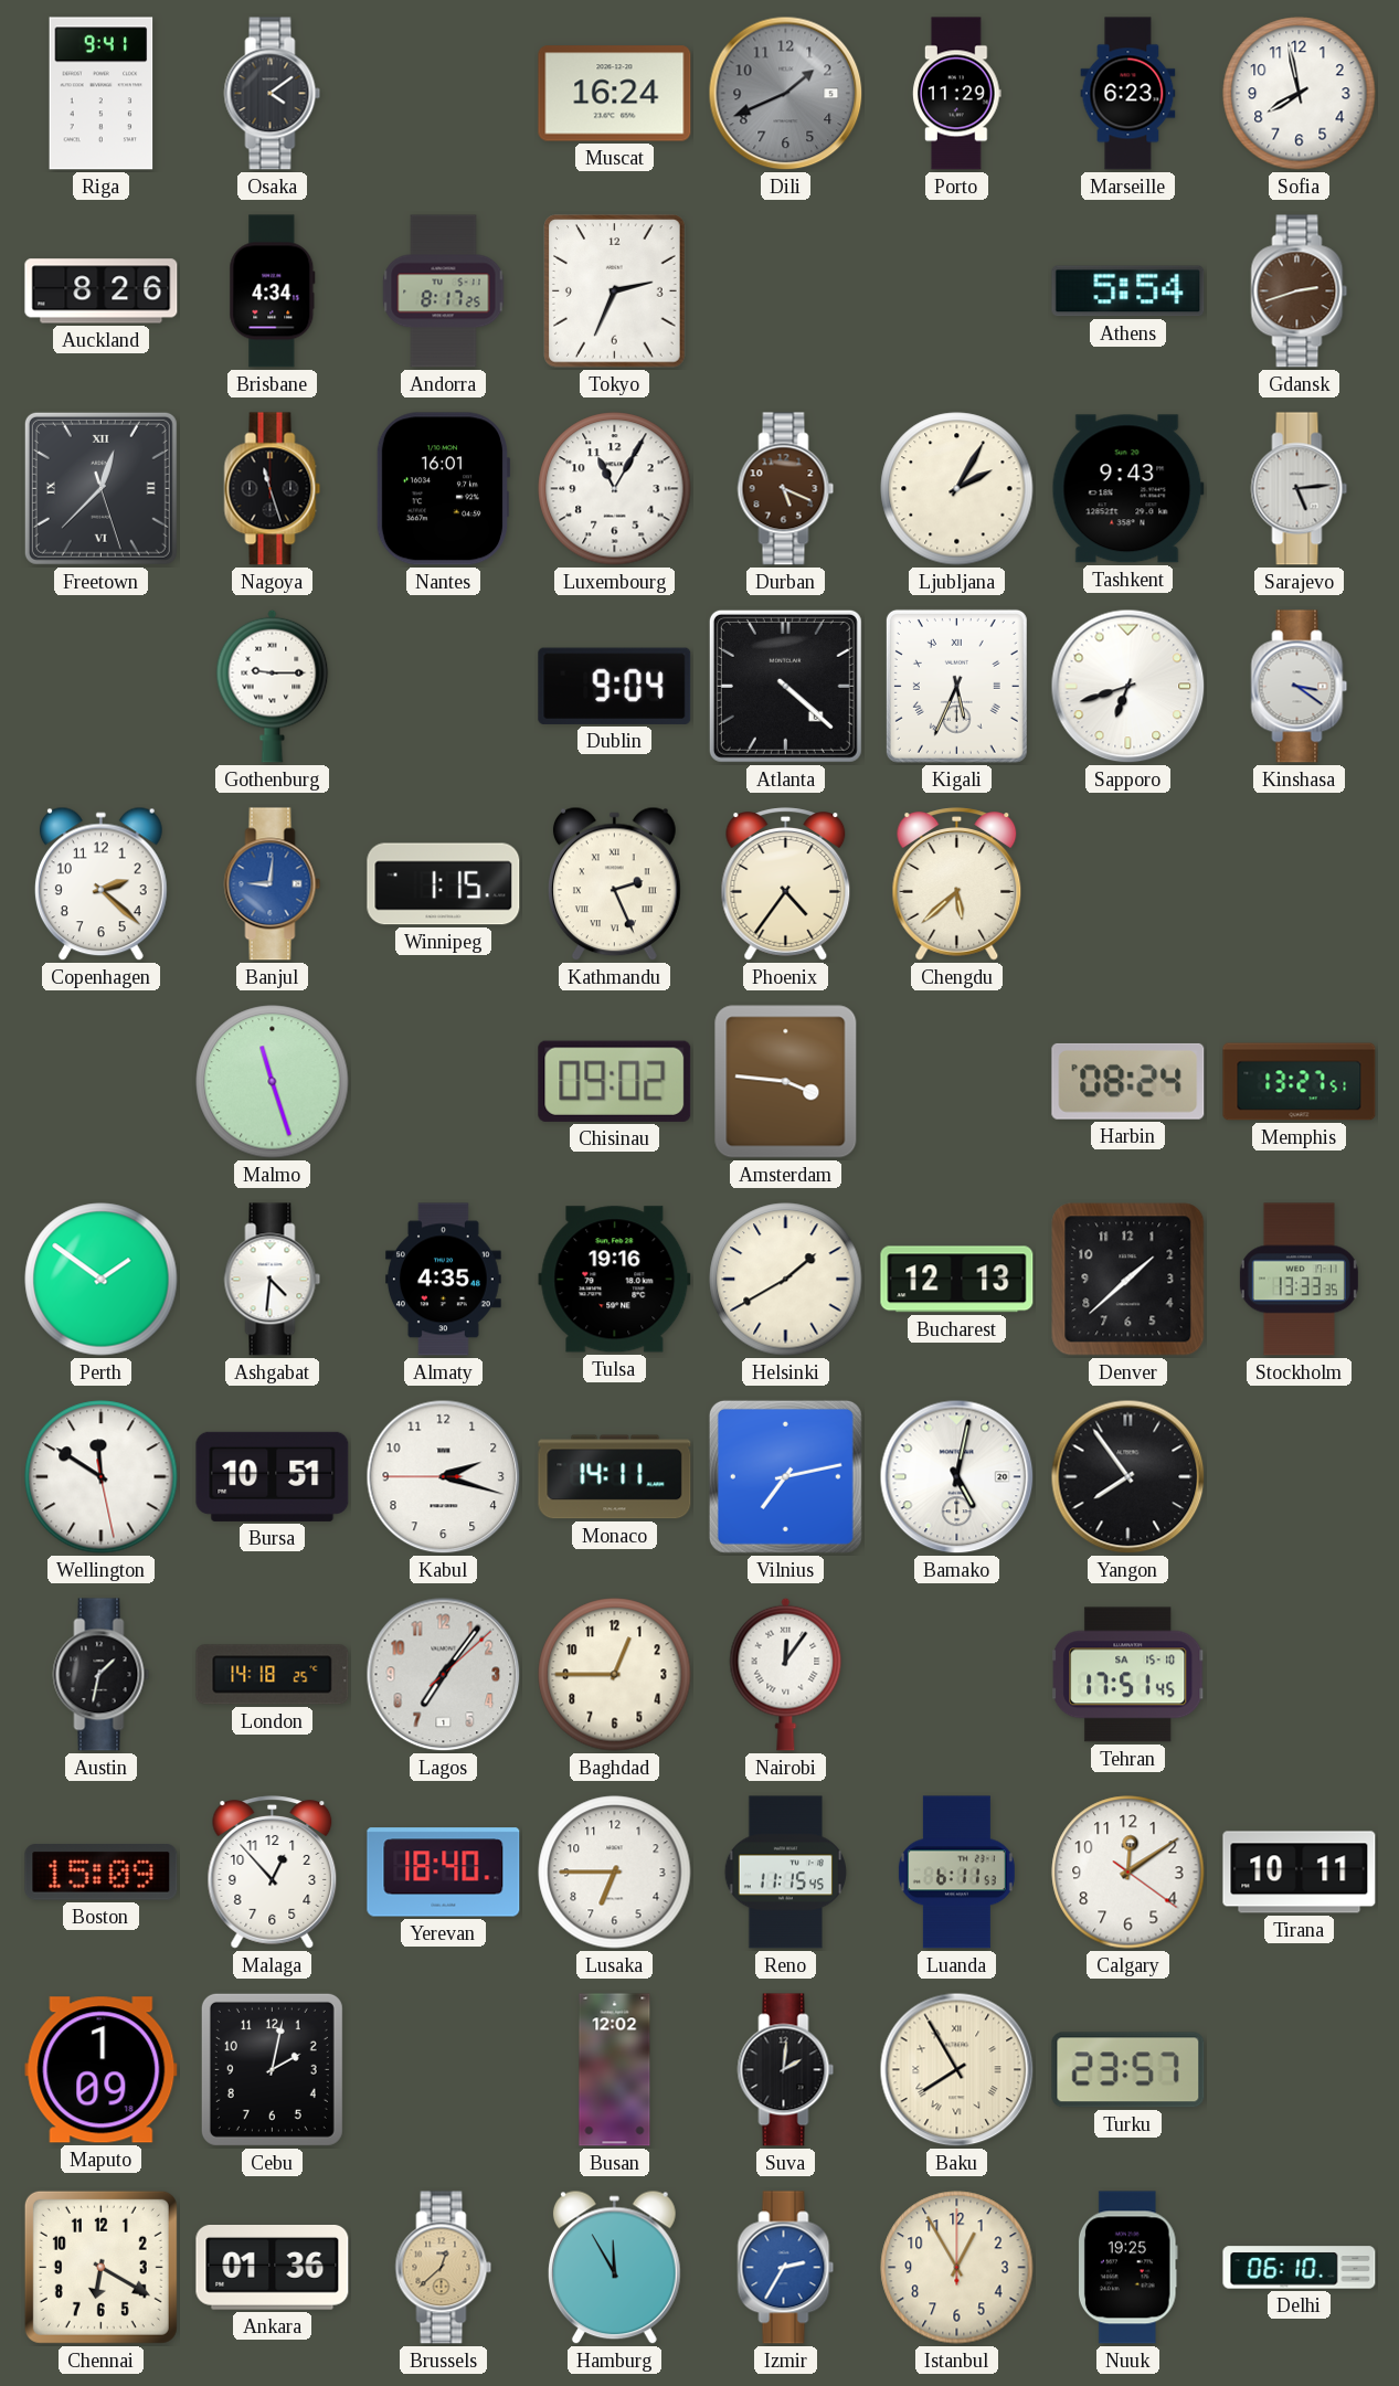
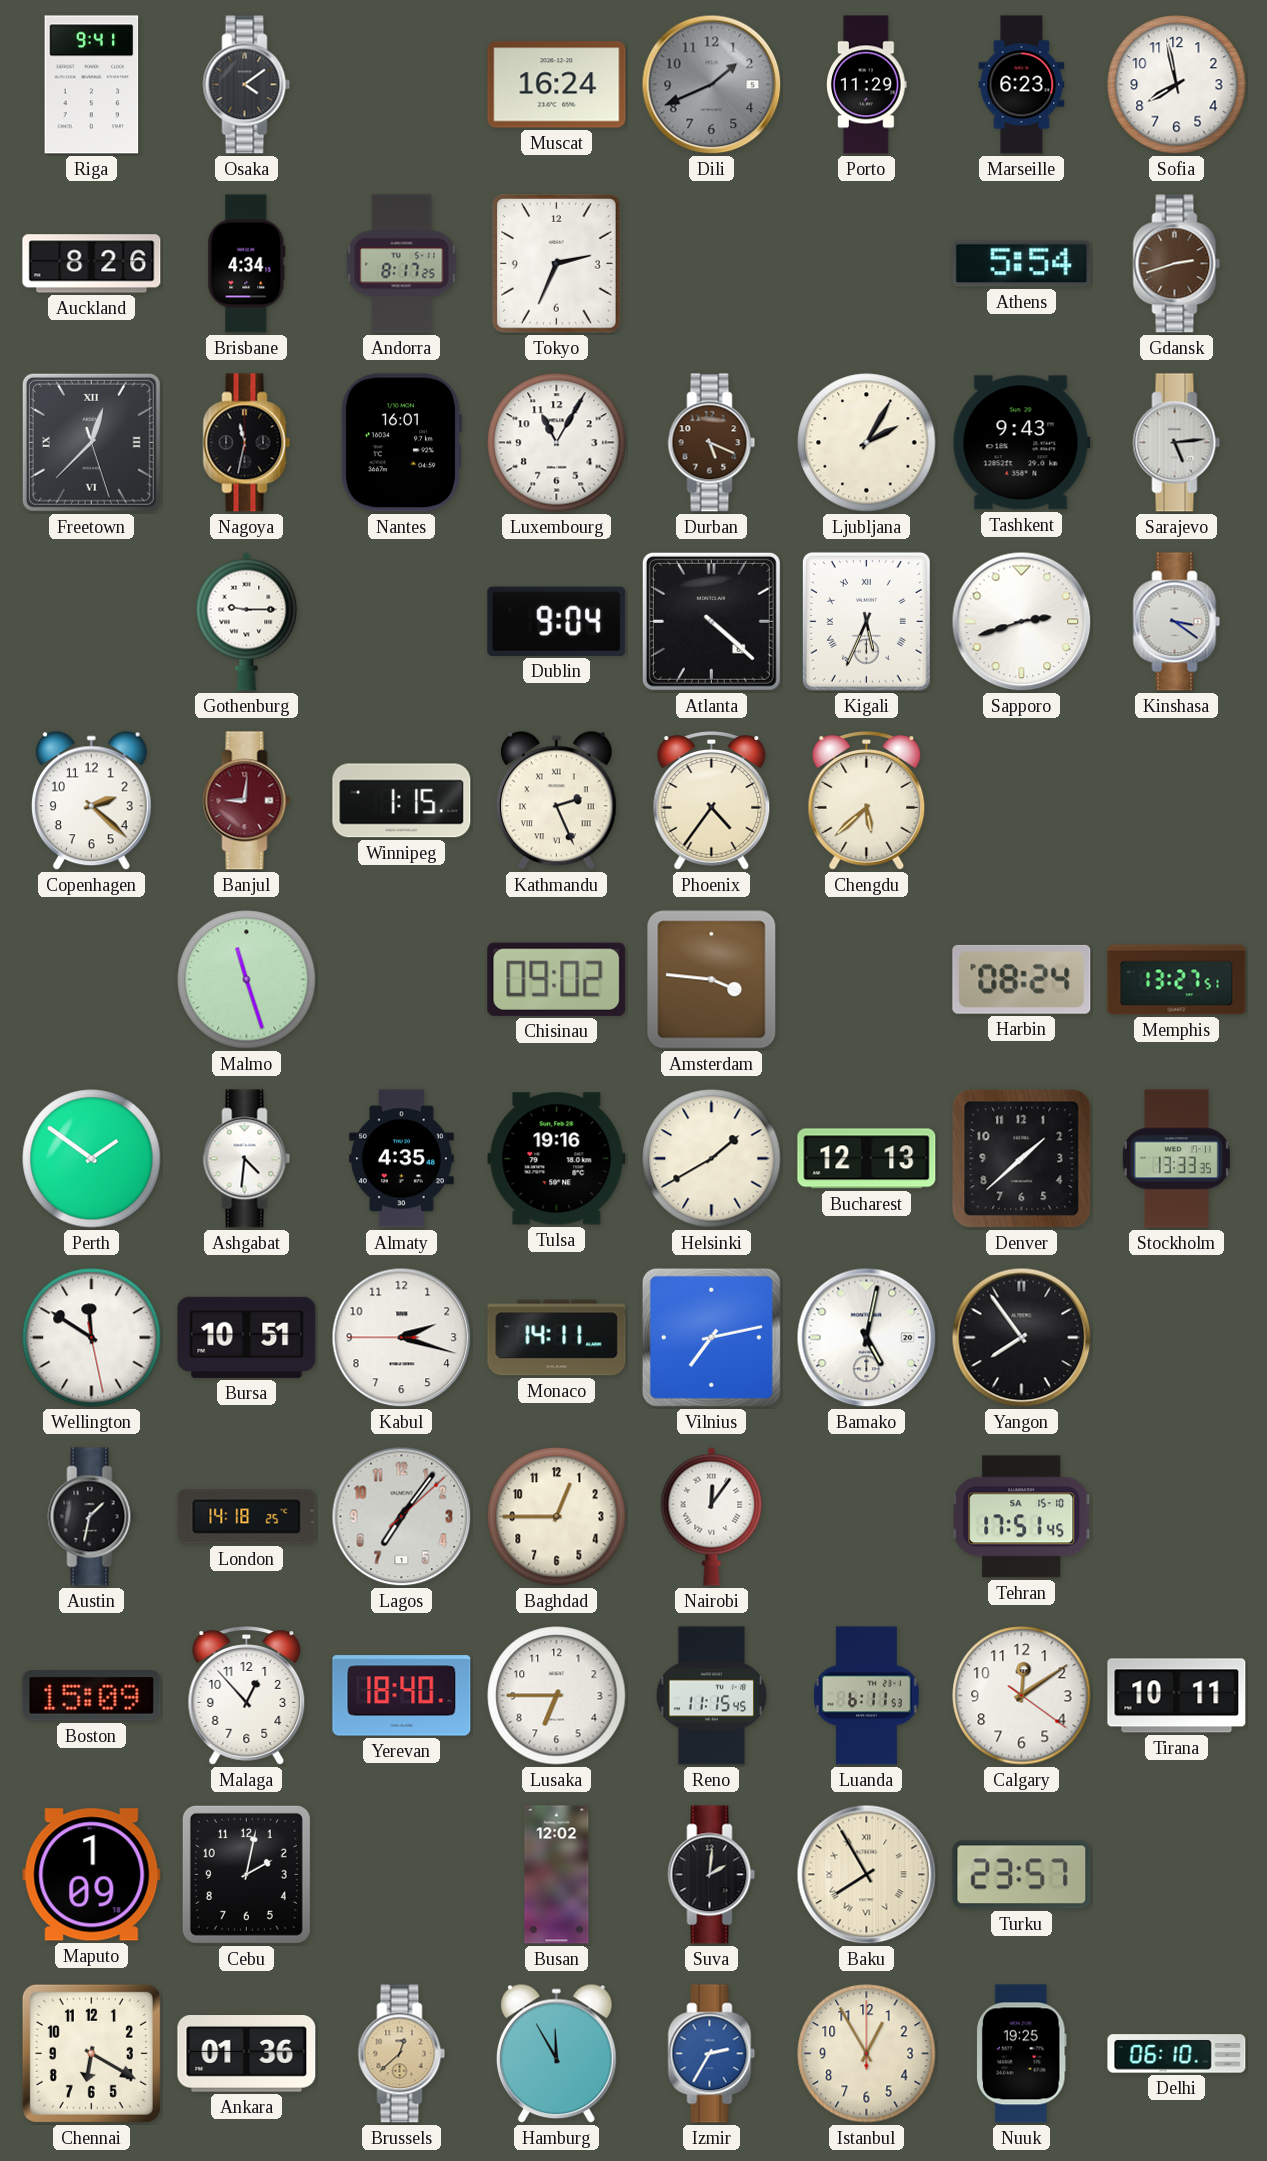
Nagoya: 11:27 -> 11:32
Sapporo: 6:42 -> 2:42
Banjul dial: blue -> burgundy
